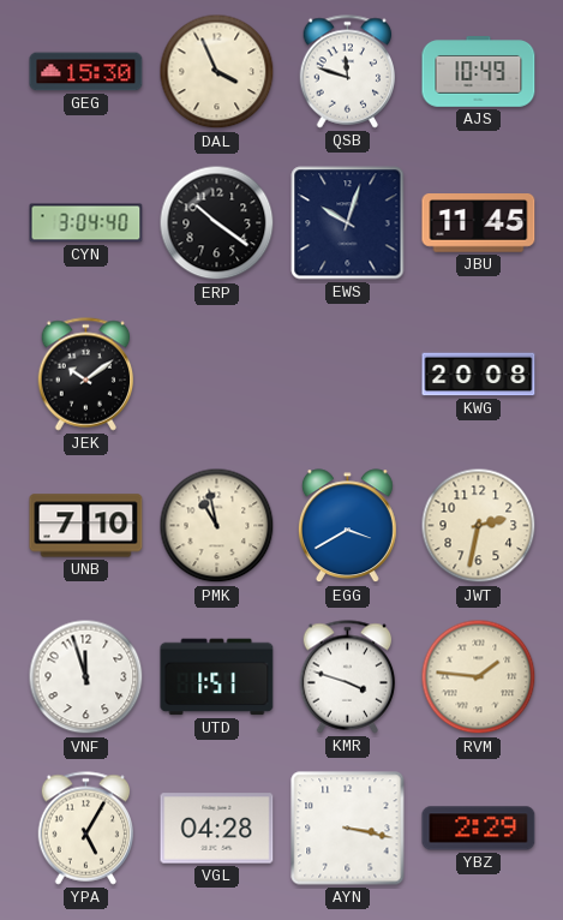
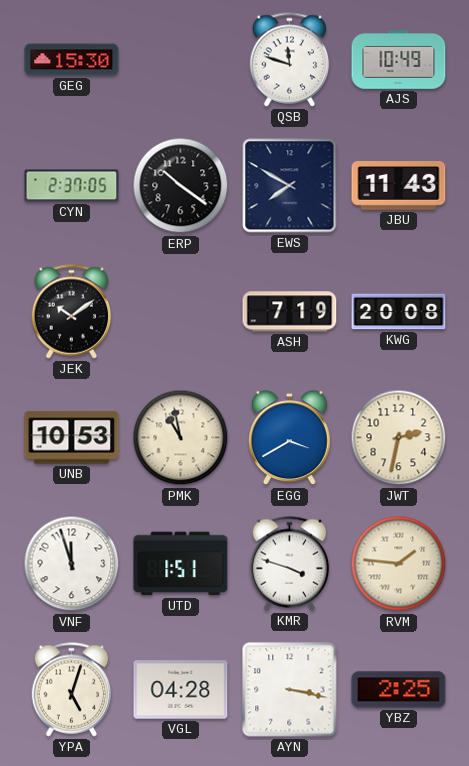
DAL: 3:56 -> none
CYN: 3:04 -> 2:37
EWS: 10:03 -> 7:50
JBU: 11:45 -> 11:43
ASH: none -> 7:19
UNB: 7:10 -> 10:53
YPA: 5:05 -> 5:03
YBZ: 2:29 -> 2:25
